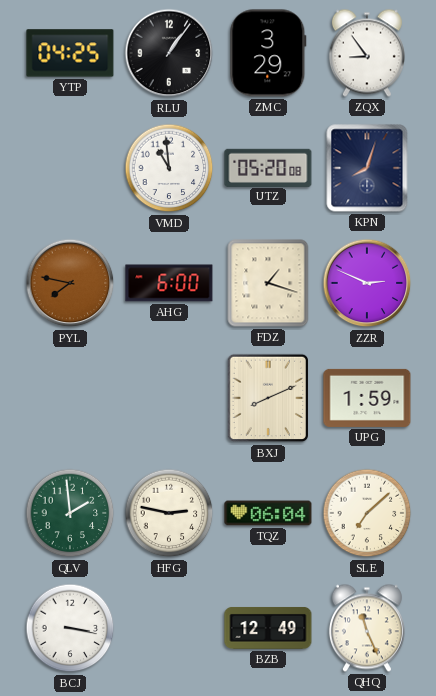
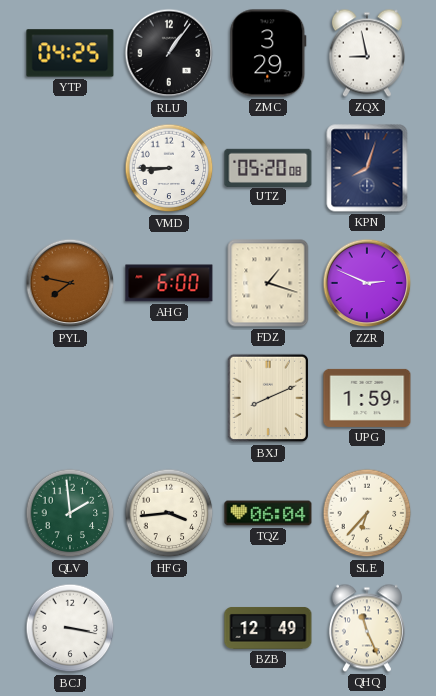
ZQX: 8:54 -> 8:58
VMD: 10:59 -> 8:45
HFG: 2:47 -> 3:44
SLE: 7:08 -> 6:37
